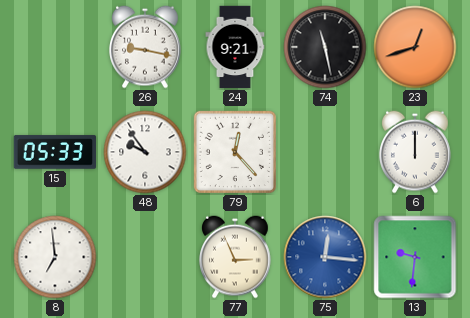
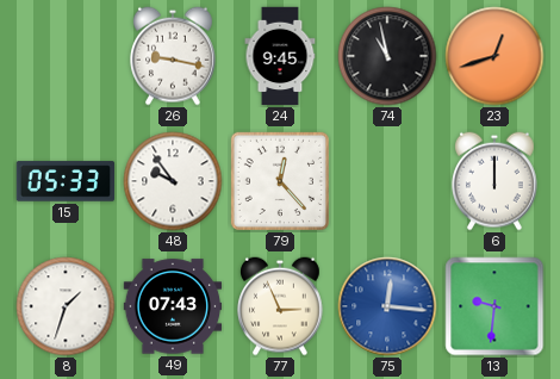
24: 9:21 -> 9:45
74: 11:28 -> 10:58
8: 6:59 -> 1:33
49: none -> 07:43
